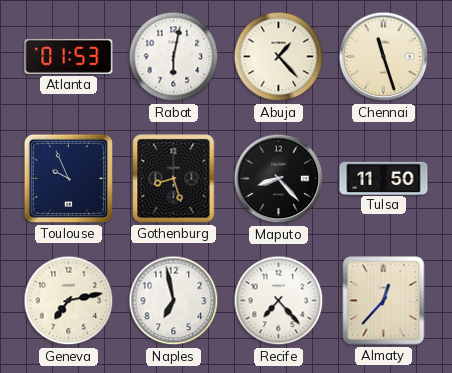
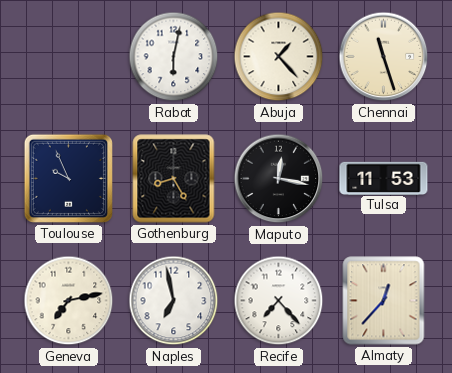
Atlanta: 01:53 -> none
Gothenburg: 8:27 -> 8:25
Maputo: 8:23 -> 12:17
Tulsa: 11:50 -> 11:53
